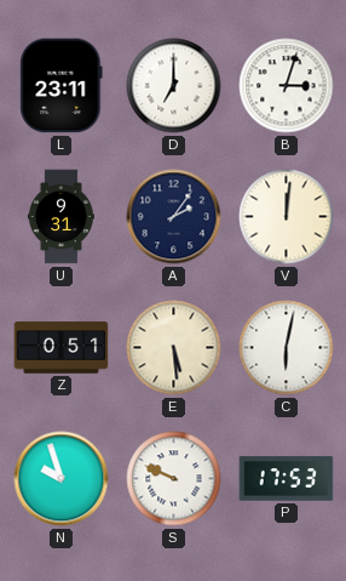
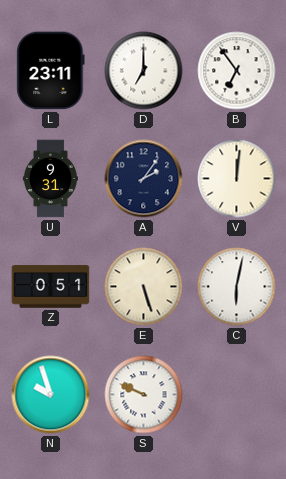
B: 3:03 -> 6:54
E: 5:29 -> 5:27
P: 17:53 -> none
